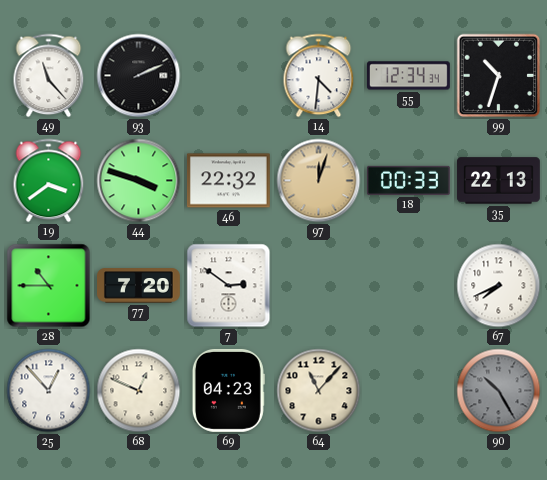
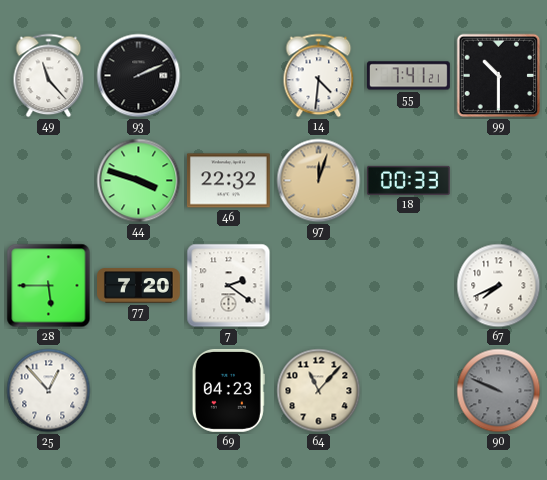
55: 12:34 -> 7:41
99: 10:33 -> 10:30
19: 3:39 -> none
35: 22:13 -> none
28: 10:45 -> 5:45
7: 2:51 -> 2:21
68: 12:49 -> none
90: 10:25 -> 9:49
